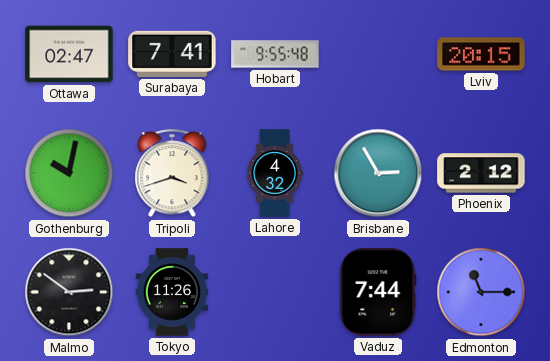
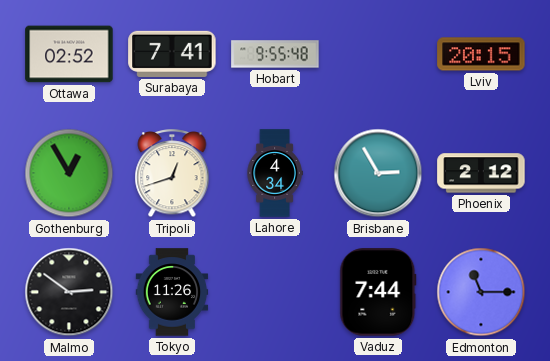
Ottawa: 02:47 -> 02:52
Gothenburg: 10:02 -> 12:55
Tripoli: 3:42 -> 12:42
Lahore: 4:32 -> 4:34
